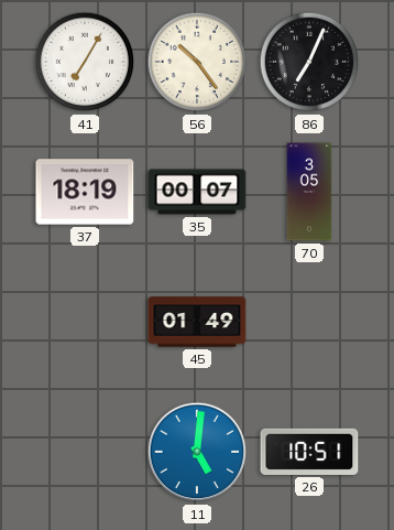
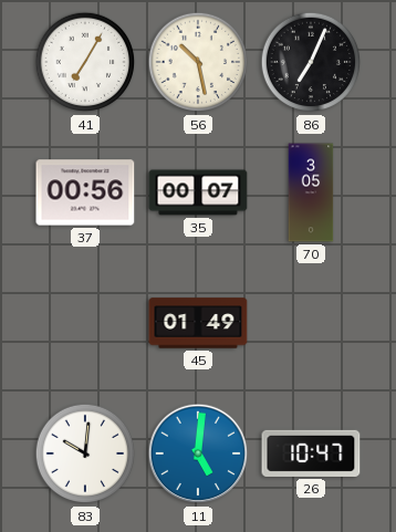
56: 10:24 -> 10:28
37: 18:19 -> 00:56
83: none -> 10:01
26: 10:51 -> 10:47
